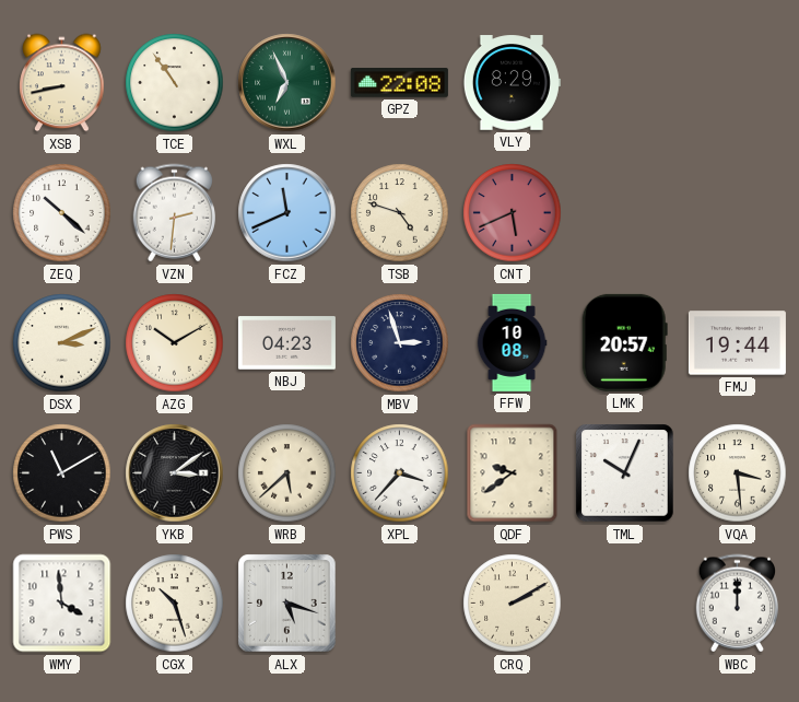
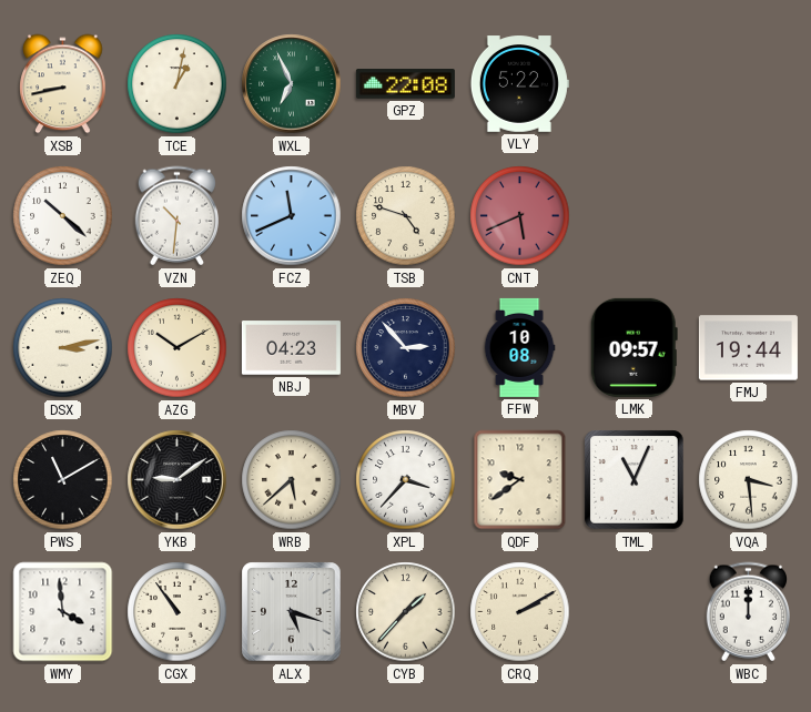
TCE: 10:54 -> 1:02
VLY: 8:29 -> 5:22
VZN: 2:31 -> 10:31
DSX: 3:11 -> 3:13
MBV: 2:57 -> 2:53
LMK: 20:57 -> 09:57
YKB: 3:09 -> 9:09
TML: 10:04 -> 11:04
CGX: 10:27 -> 10:54
CYB: none -> 1:37
